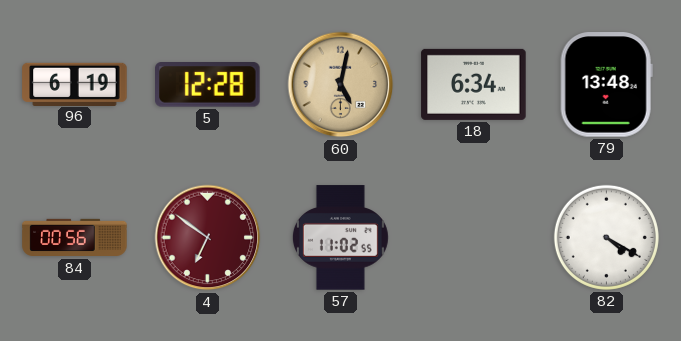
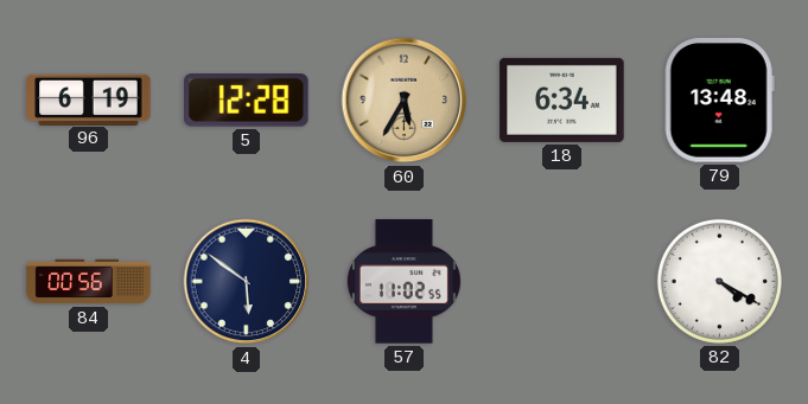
60: 5:02 -> 5:35
4: 6:51 -> 5:51
4 dial: burgundy -> navy
